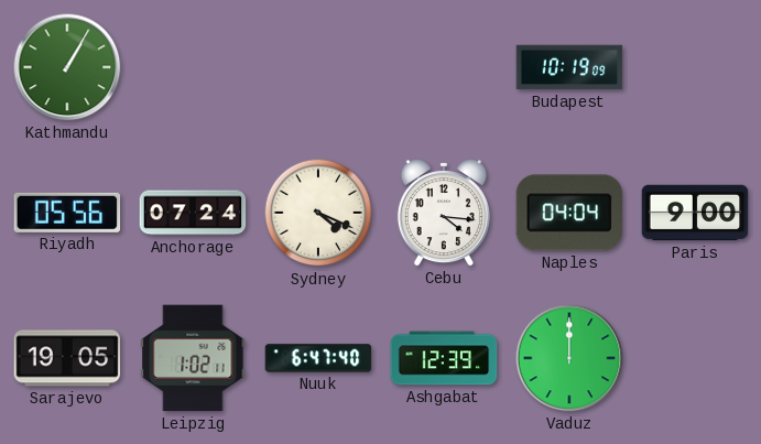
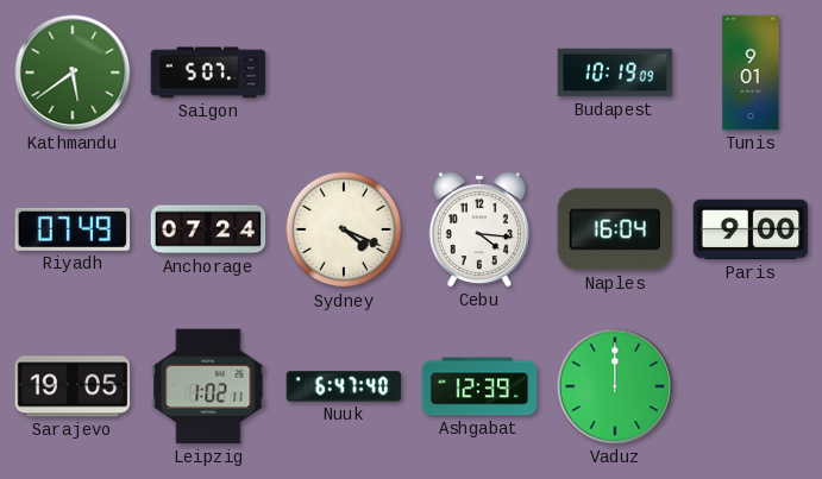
Kathmandu: 1:05 -> 5:39
Saigon: none -> 5:07
Tunis: none -> 9:01
Riyadh: 05:56 -> 07:49
Naples: 04:04 -> 16:04
